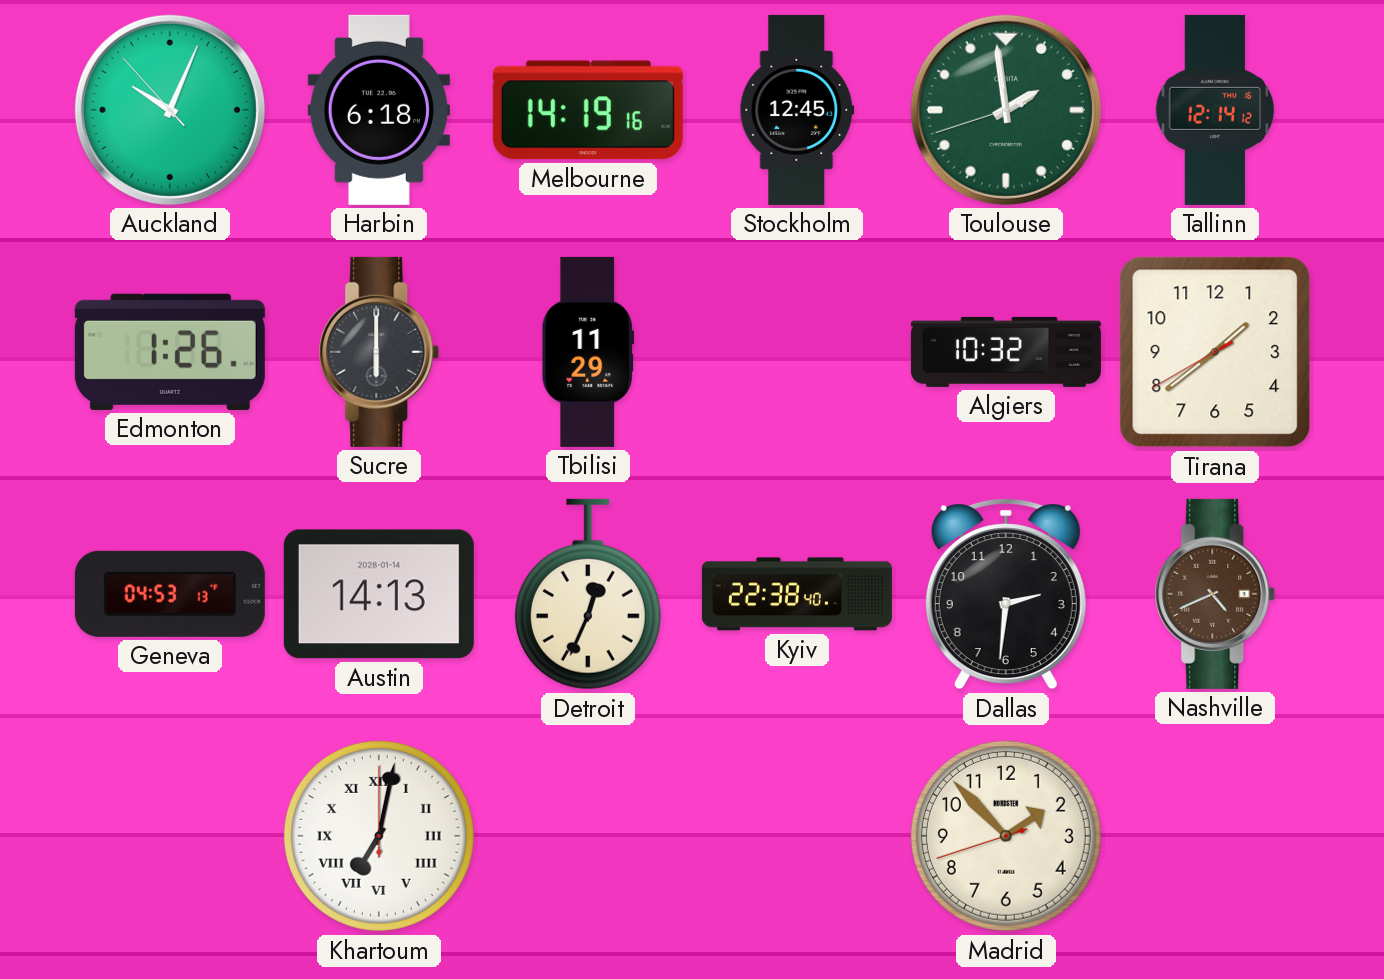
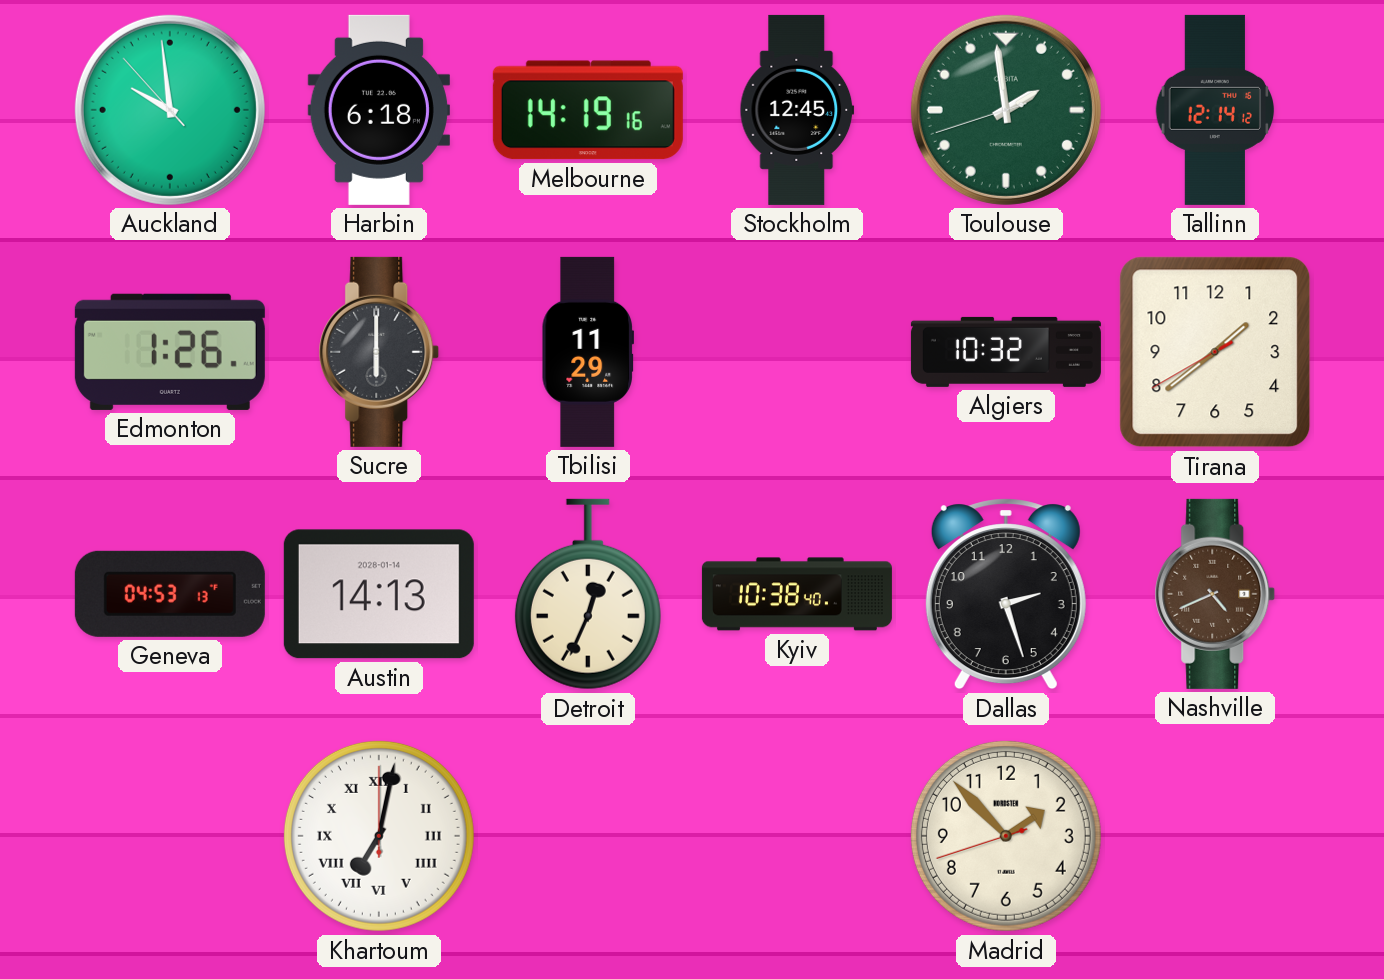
Auckland: 10:03 -> 9:58
Kyiv: 22:38 -> 10:38
Dallas: 2:31 -> 2:27
